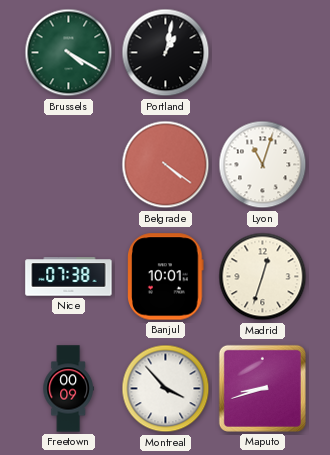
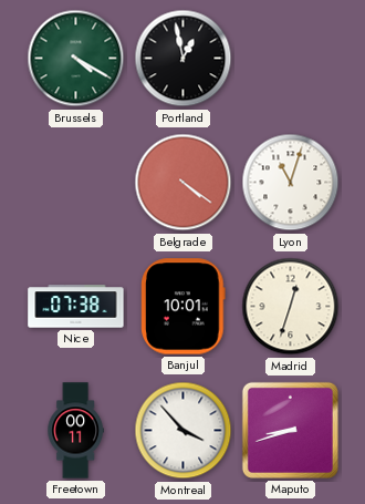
Portland: 1:02 -> 12:58
Freetown: 00:09 -> 00:11
